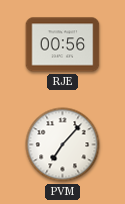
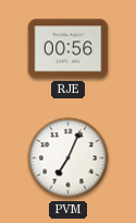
PVM: 7:07 -> 7:04
